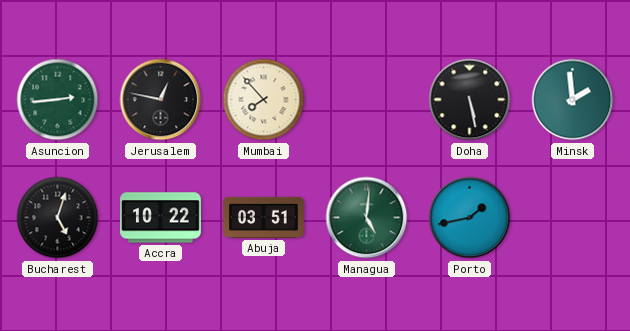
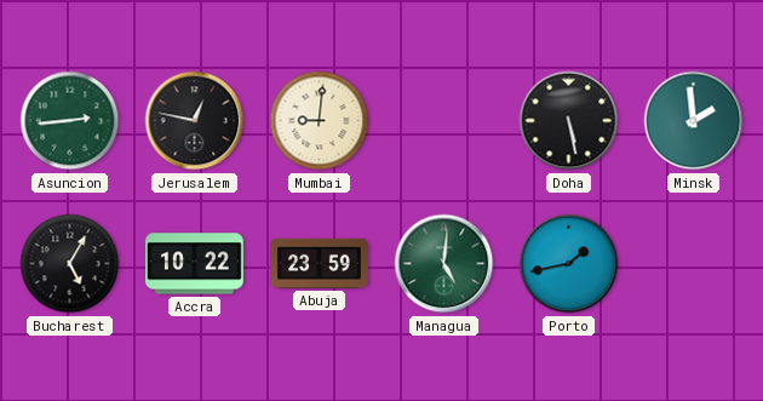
Mumbai: 7:53 -> 9:01
Bucharest: 5:03 -> 5:05
Abuja: 03:51 -> 23:59
